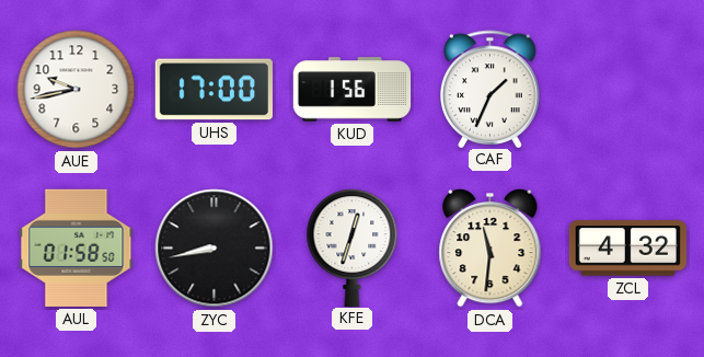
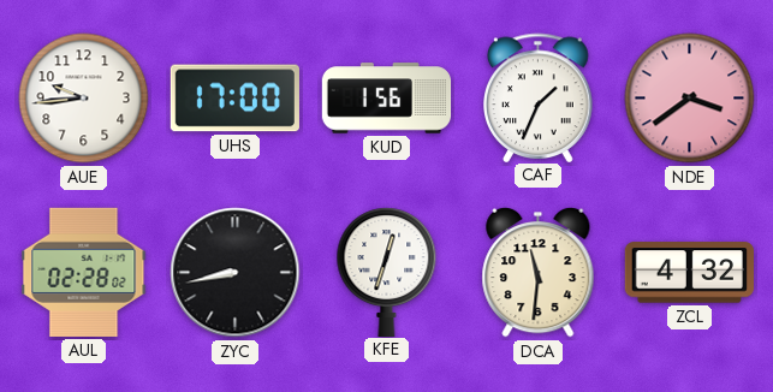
AUE: 9:43 -> 9:44
NDE: none -> 3:39
AUL: 01:58 -> 02:28
